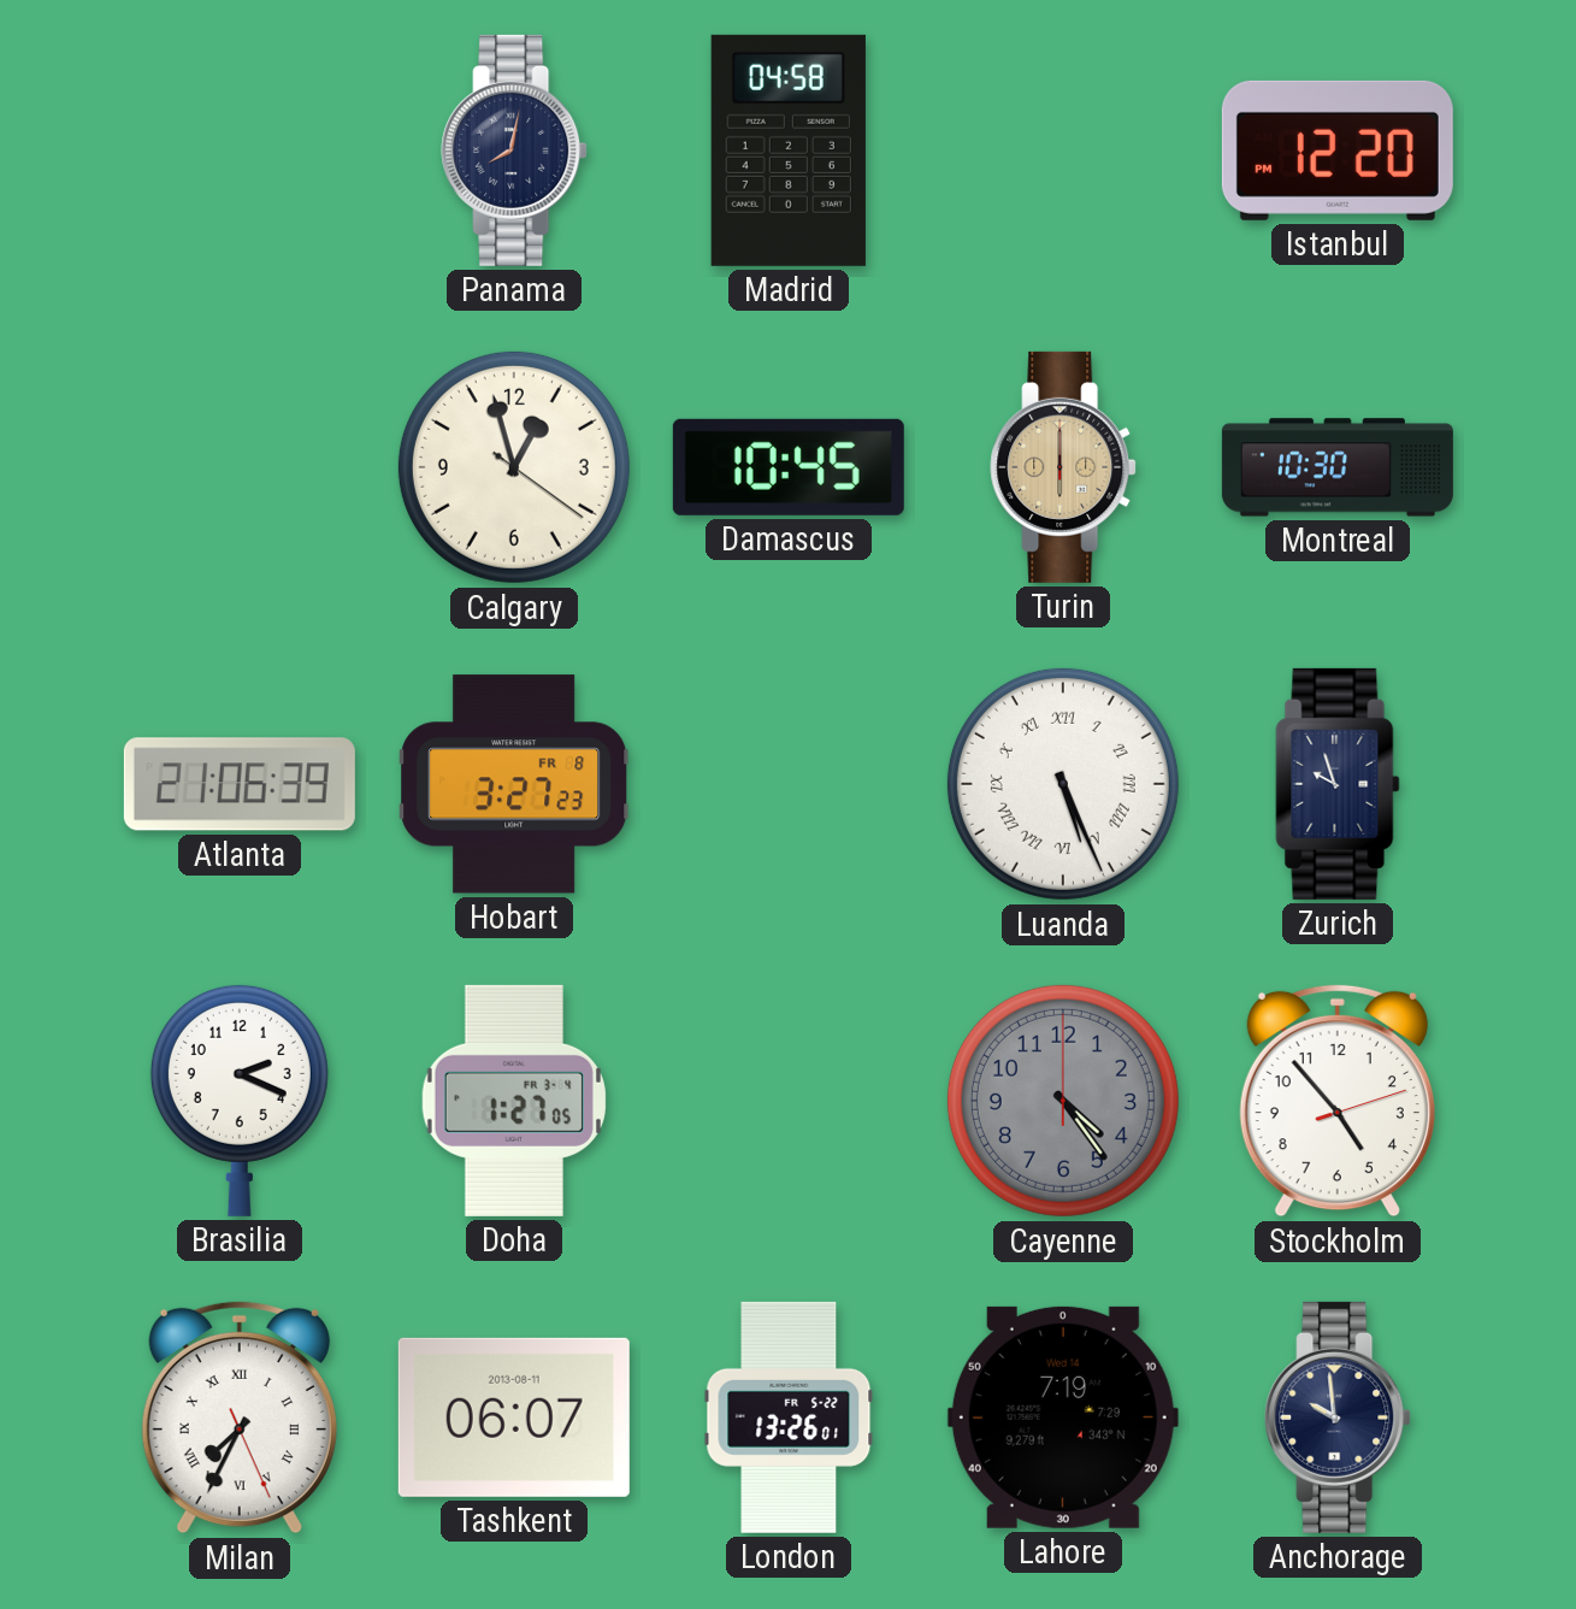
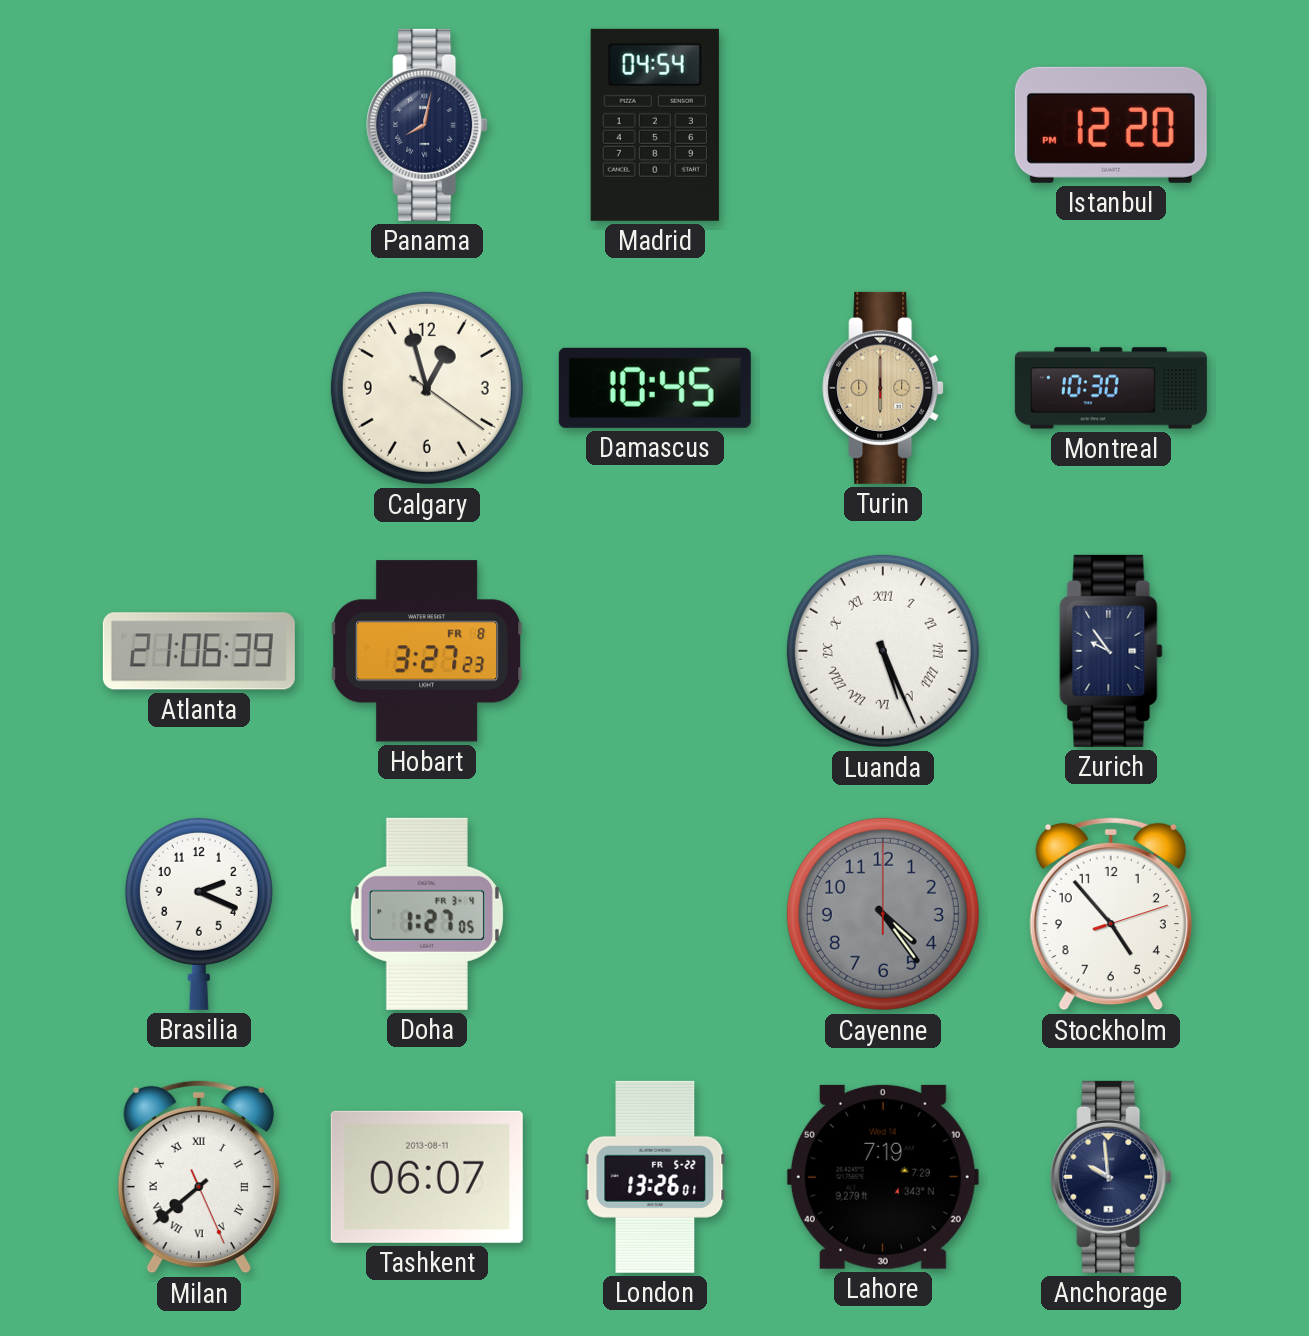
Madrid: 04:58 -> 04:54
Zurich: 9:57 -> 9:54
Milan: 7:34 -> 7:38
